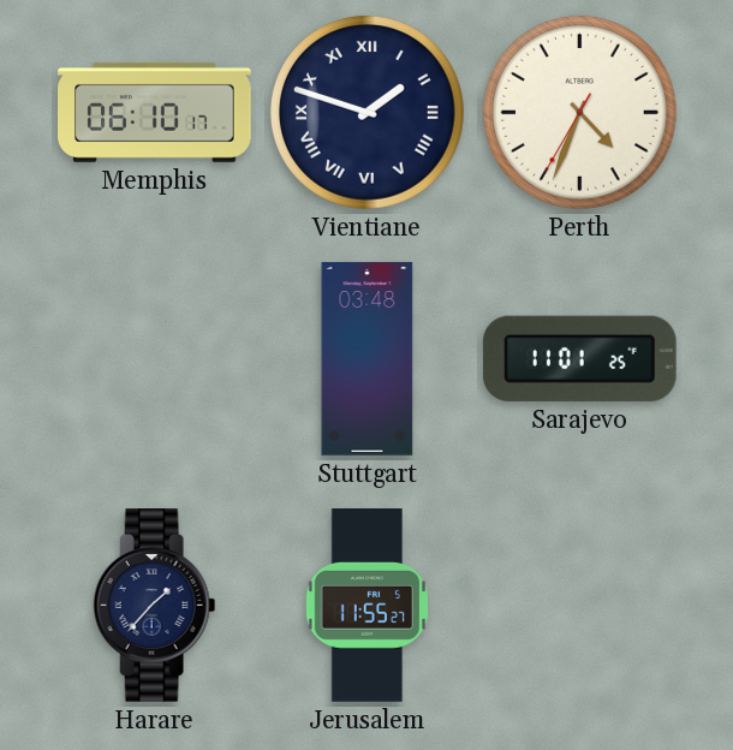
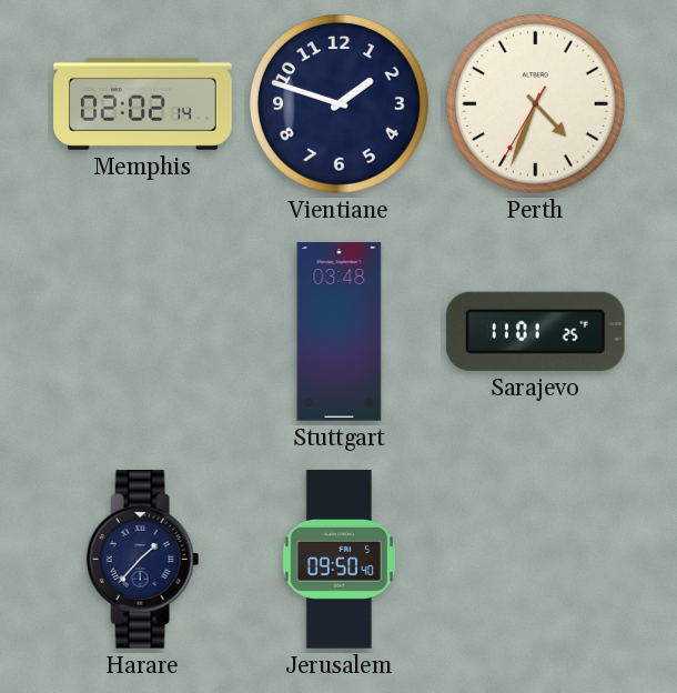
Memphis: 06:10 -> 02:02
Vientiane numerals: Roman -> Arabic
Jerusalem: 11:55 -> 09:50
